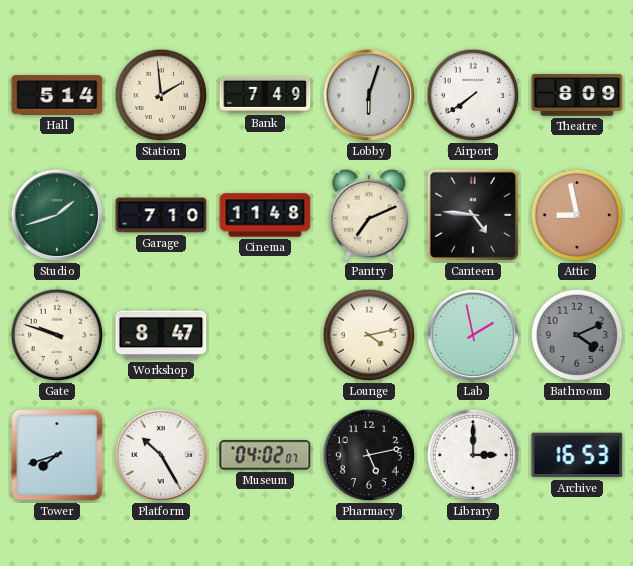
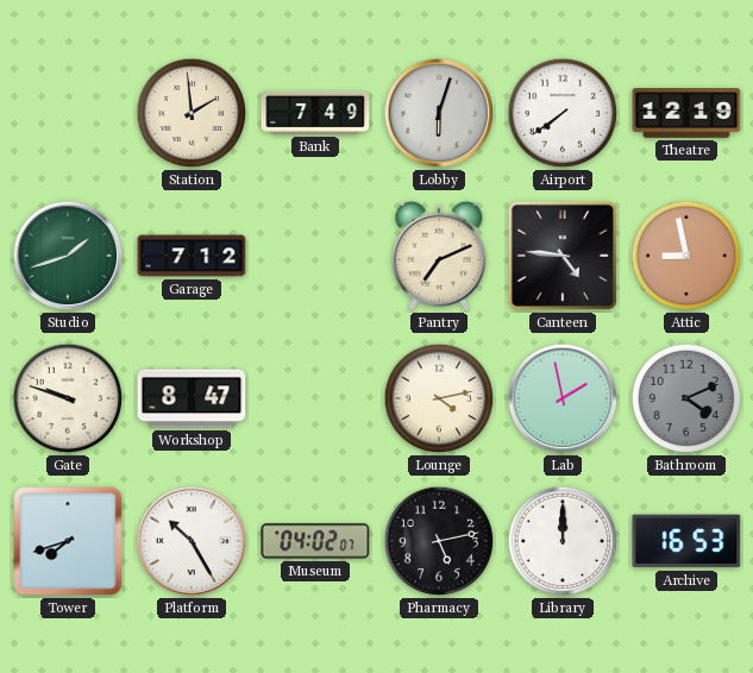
Hall: 5:14 -> none
Theatre: 8:09 -> 12:19
Garage: 7:10 -> 7:12
Cinema: 11:48 -> none
Library: 3:00 -> 12:00
